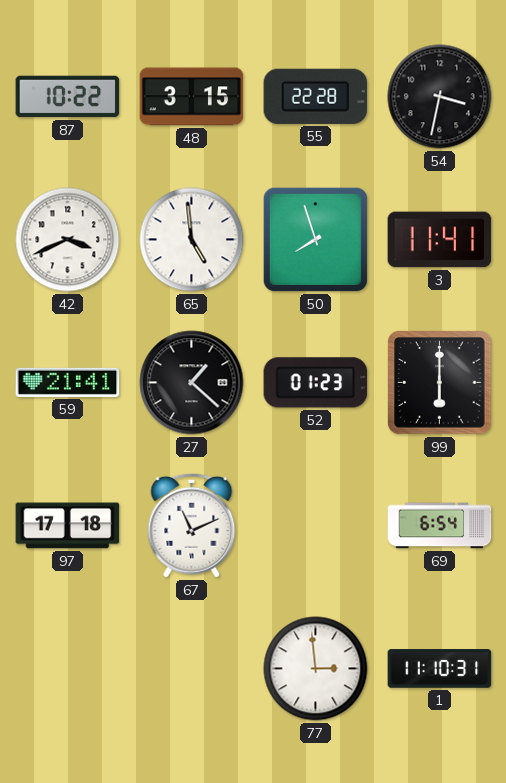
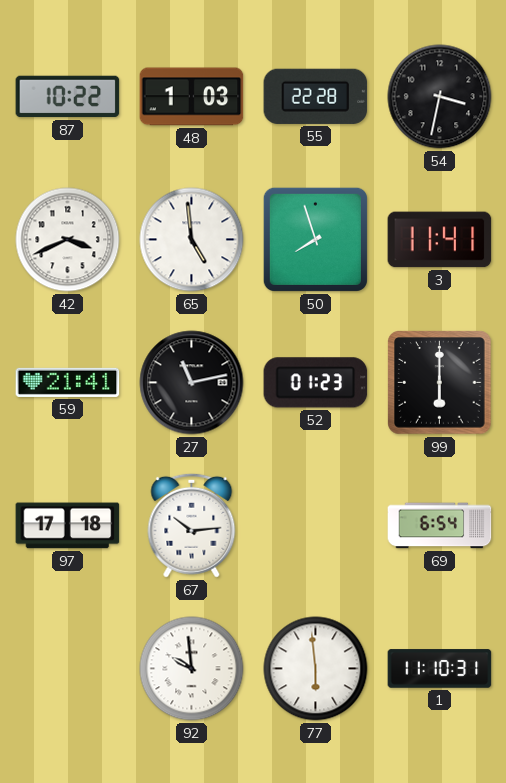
48: 3:15 -> 1:03
27: 1:22 -> 11:13
67: 11:11 -> 10:14
92: none -> 9:59
77: 2:59 -> 5:59
